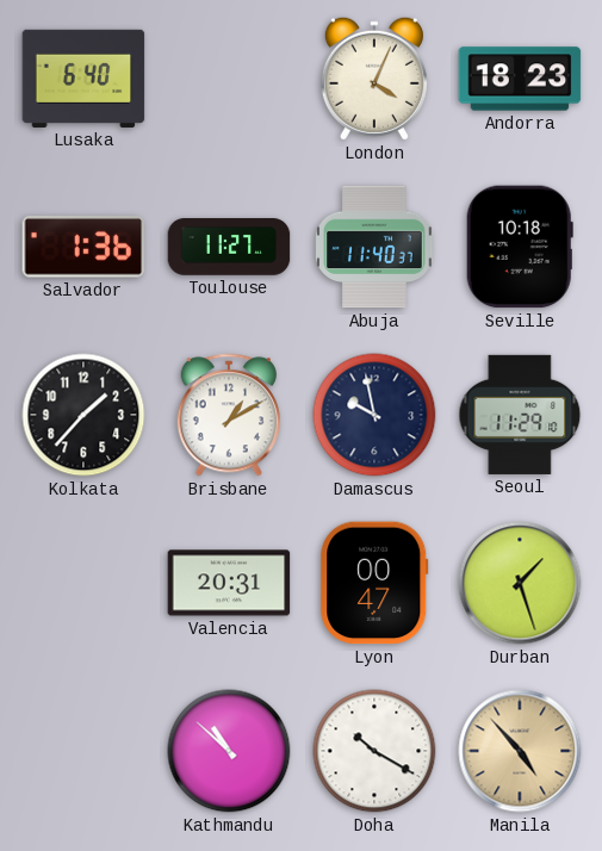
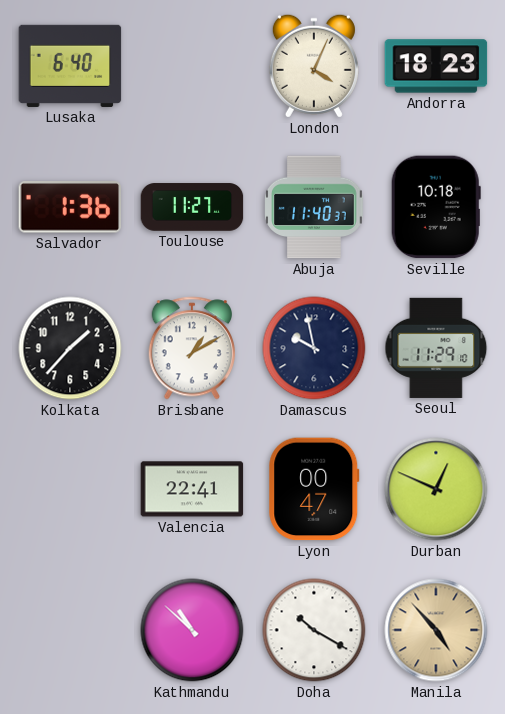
Valencia: 20:31 -> 22:41
Durban: 1:27 -> 12:49
